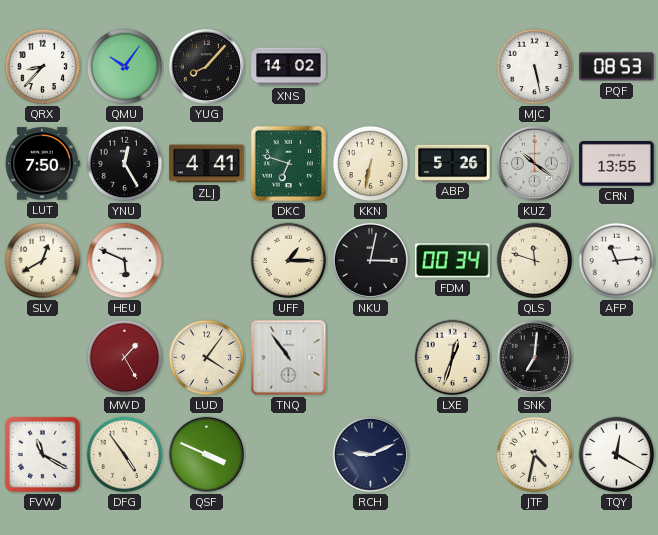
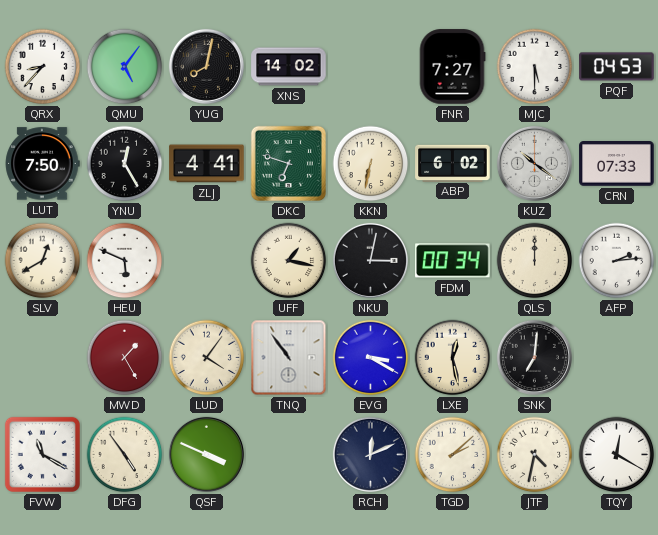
QMU: 10:06 -> 5:06
YUG: 8:07 -> 8:02
FNR: none -> 7:27
MJC: 5:28 -> 5:30
PQF: 08:53 -> 04:53
ABP: 5:26 -> 6:02
CRN: 13:55 -> 07:33
UFF: 1:15 -> 1:17
QLS: 11:48 -> 12:00
AFP: 11:14 -> 2:14
EVG: none -> 3:20
LXE: 12:33 -> 12:28
RCH: 9:11 -> 12:11
TGD: none -> 2:08
